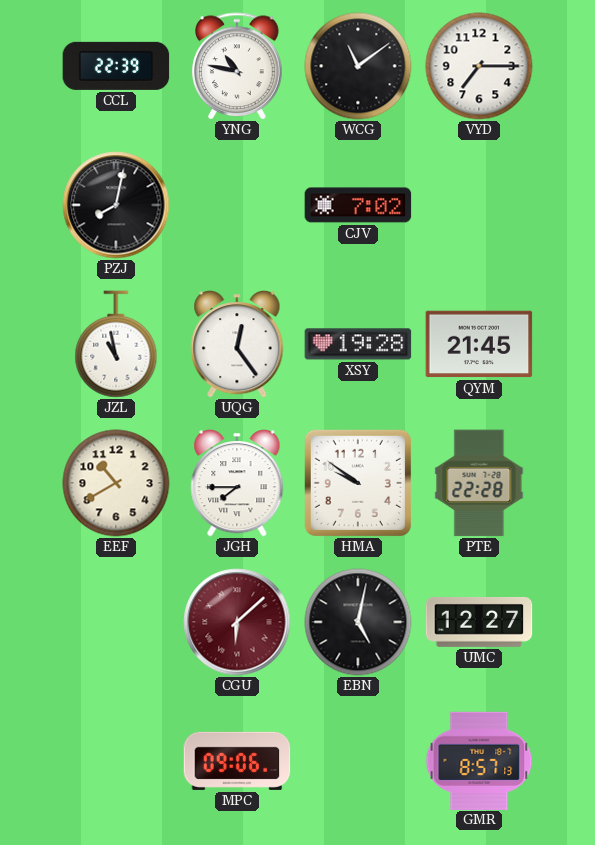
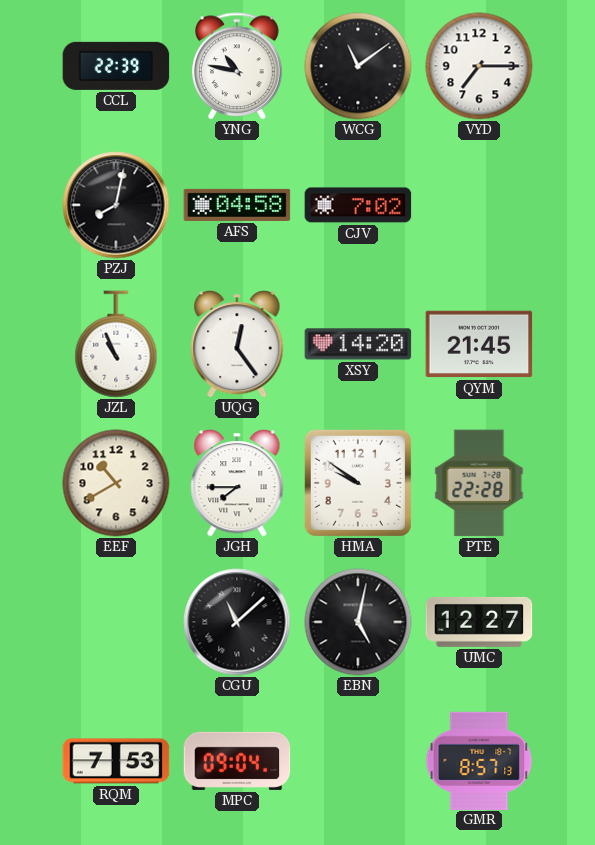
AFS: none -> 04:58
JZL: 10:58 -> 10:56
XSY: 19:28 -> 14:20
CGU: 6:08 -> 11:08
CGU dial: burgundy -> black
RQM: none -> 7:53
MPC: 09:06 -> 09:04
